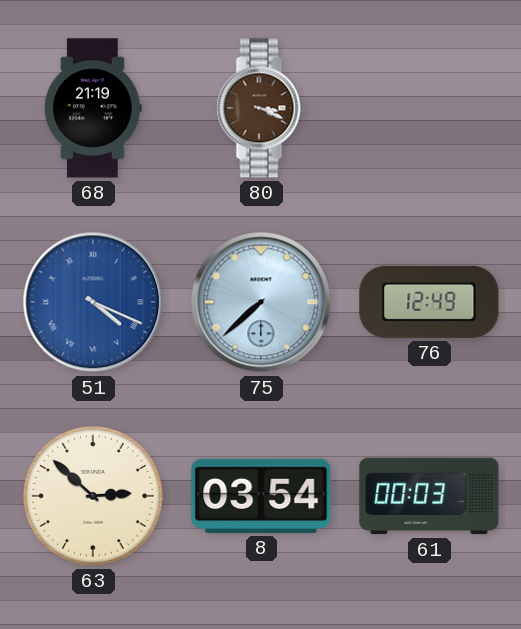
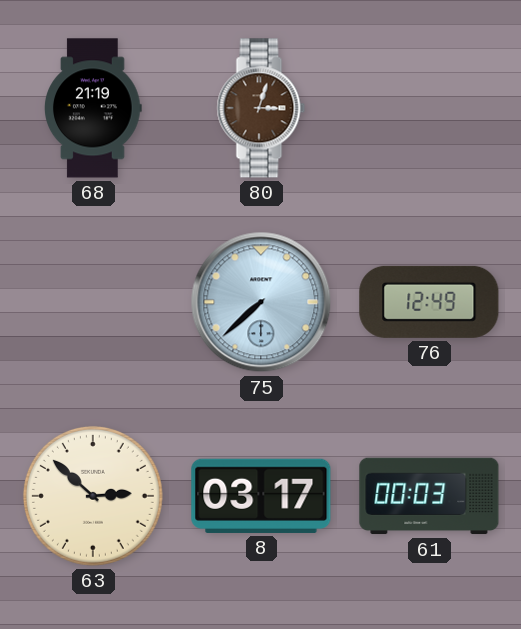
80: 3:19 -> 3:03
51: 4:19 -> none
8: 03:54 -> 03:17
